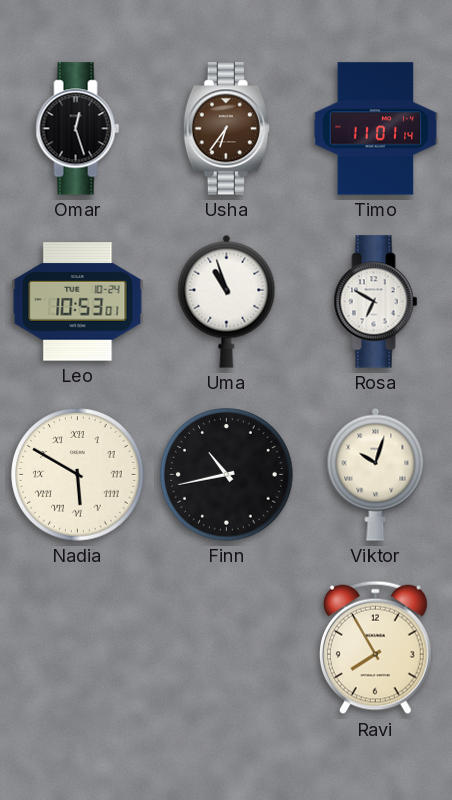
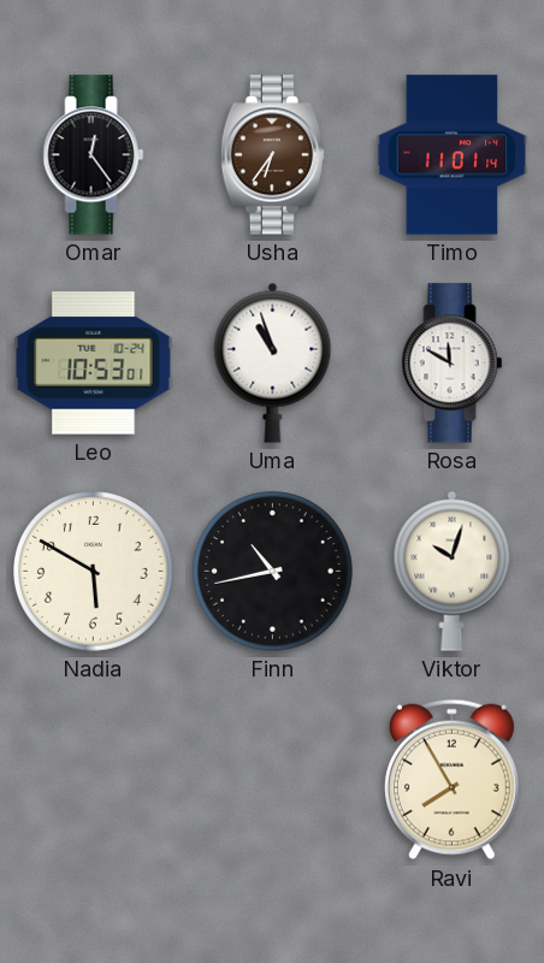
Omar: 12:27 -> 12:24
Rosa: 6:50 -> 11:50
Nadia numerals: Roman -> Arabic
